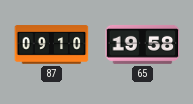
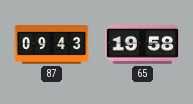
87: 09:10 -> 09:43
